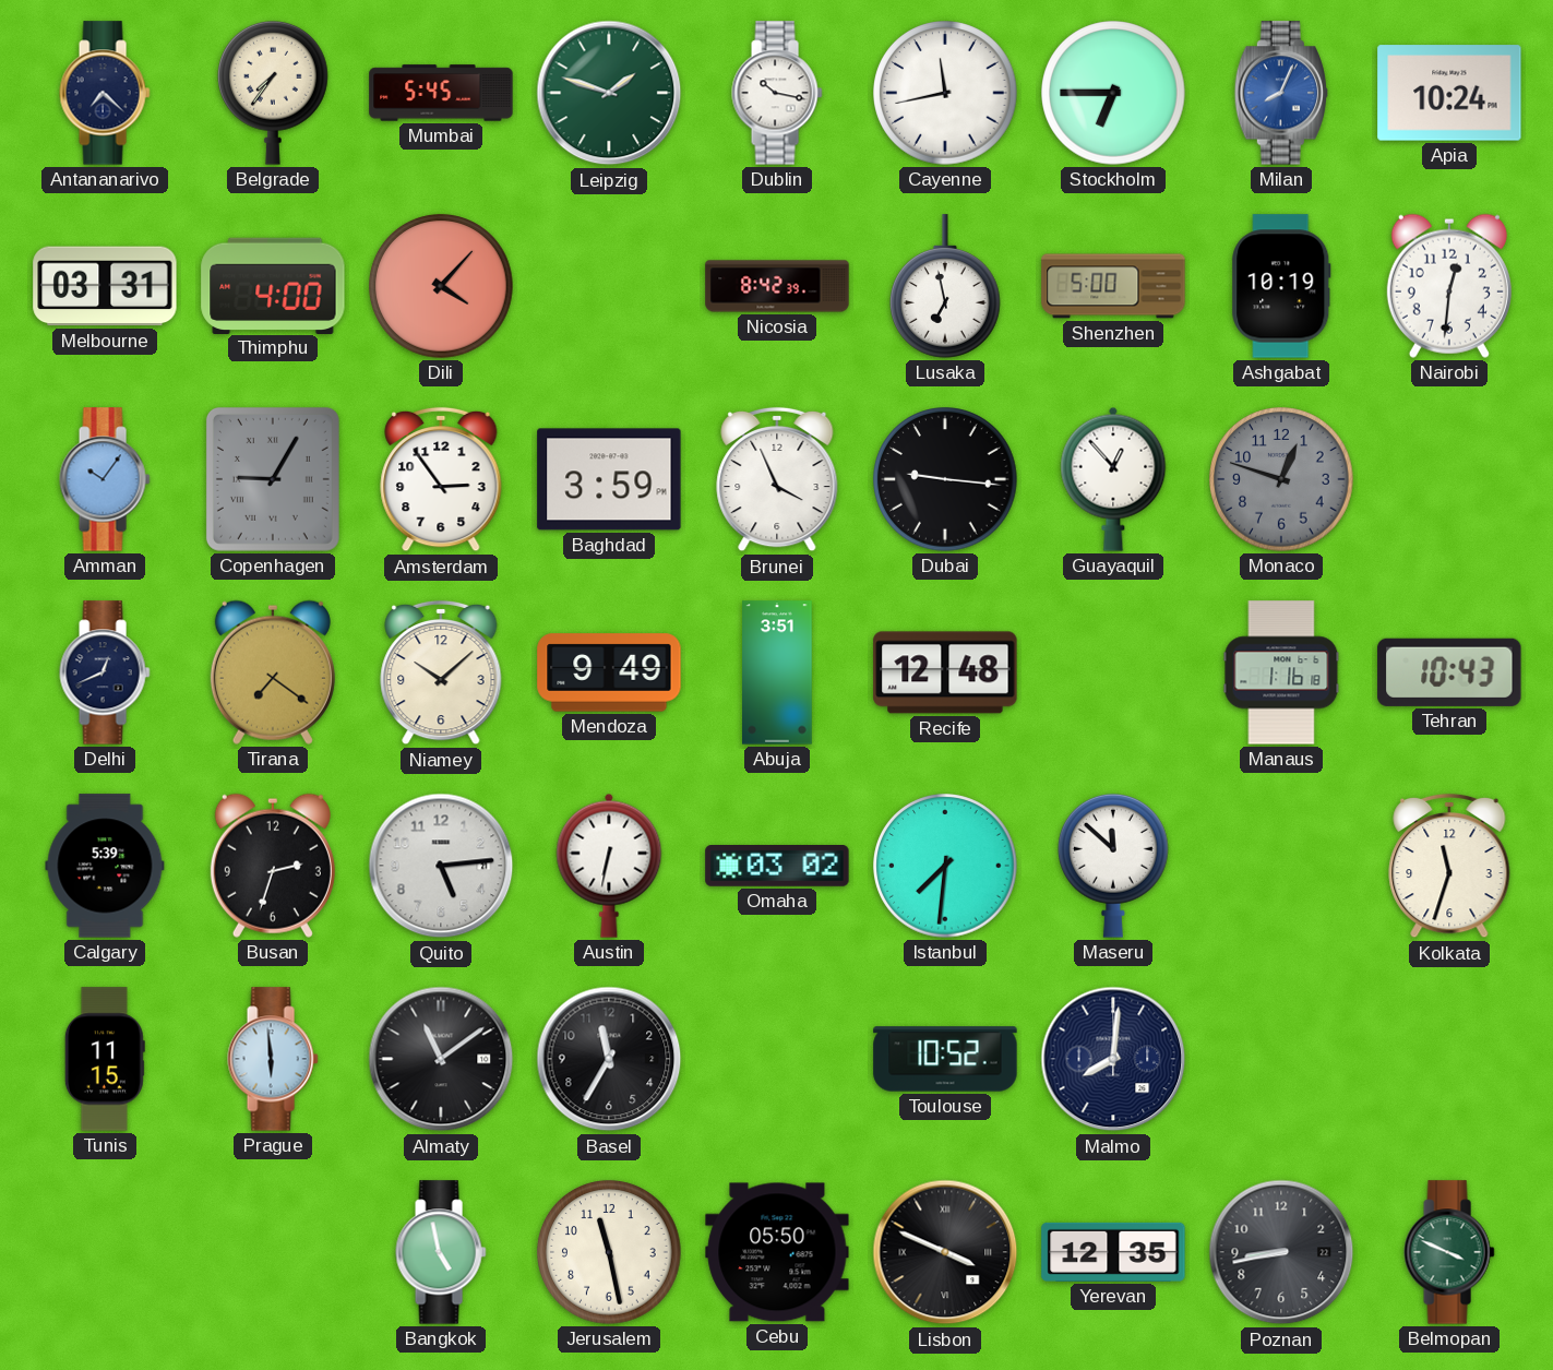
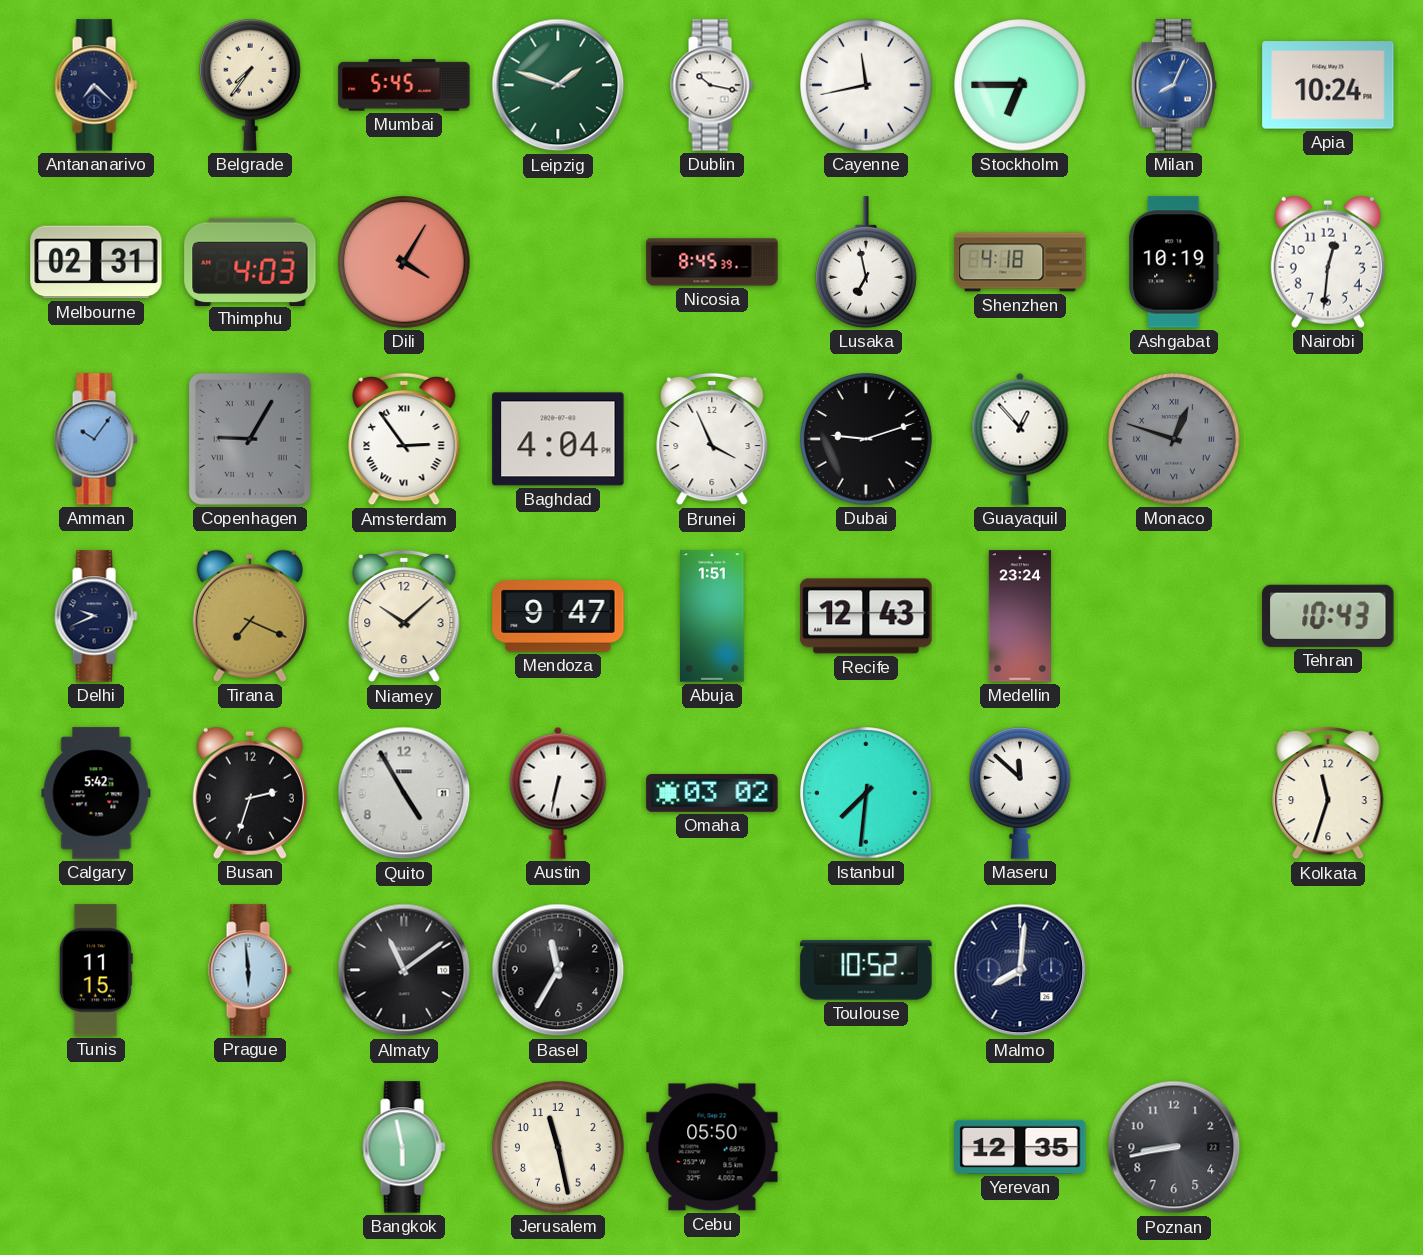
Melbourne: 03:31 -> 02:31
Thimphu: 4:00 -> 4:03
Dili: 4:07 -> 4:05
Nicosia: 8:42 -> 8:45
Shenzhen: 5:00 -> 4:18
Amsterdam numerals: Arabic -> Roman
Baghdad: 3:59 -> 4:04
Dubai: 9:16 -> 9:12
Monaco numerals: Arabic -> Roman
Delhi: 12:41 -> 9:41
Tirana: 7:21 -> 7:19
Mendoza: 9:49 -> 9:47
Abuja: 3:51 -> 1:51
Recife: 12:48 -> 12:43
Medellin: none -> 23:24
Manaus: 1:16 -> none
Calgary: 5:39 -> 5:42
Quito: 5:14 -> 4:55
Bangkok: 4:58 -> 5:58
Lisbon: 3:49 -> none
Belmopan: 3:49 -> none
